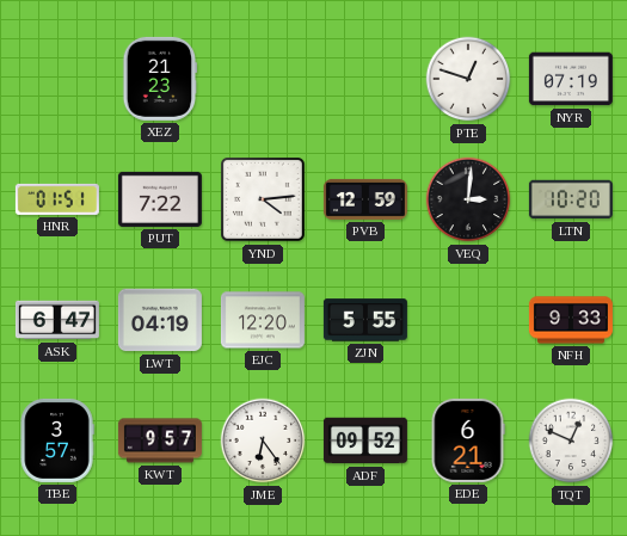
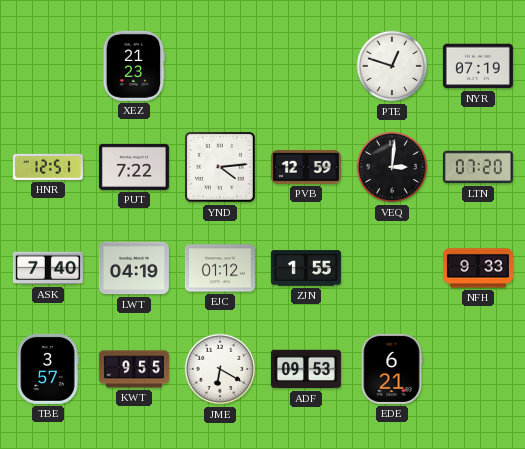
HNR: 01:51 -> 12:51
LTN: 10:20 -> 07:20
ASK: 6:47 -> 7:40
EJC: 12:20 -> 01:12
ZJN: 5:55 -> 1:55
KWT: 9:57 -> 9:55
JME: 6:24 -> 6:20
ADF: 09:52 -> 09:53
TQT: 12:49 -> none
